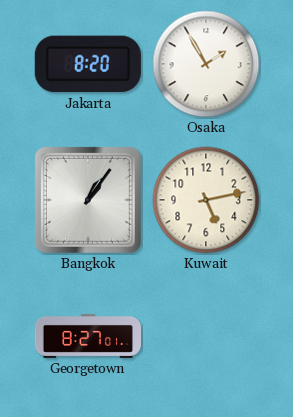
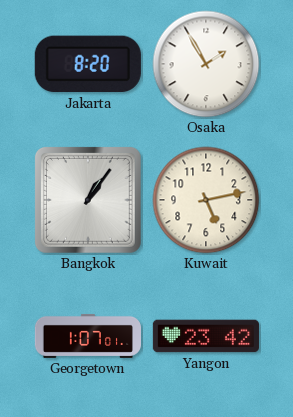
Georgetown: 8:27 -> 1:07
Yangon: none -> 23:42
